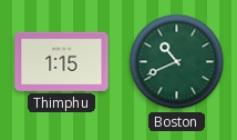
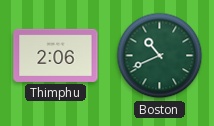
Thimphu: 1:15 -> 2:06
